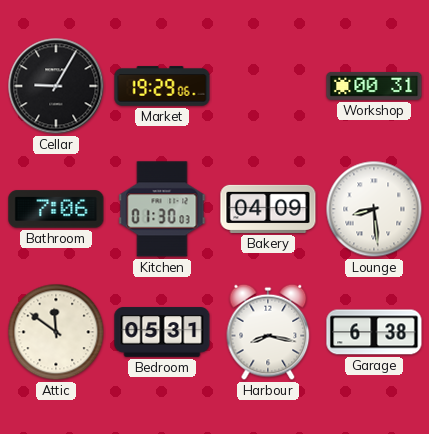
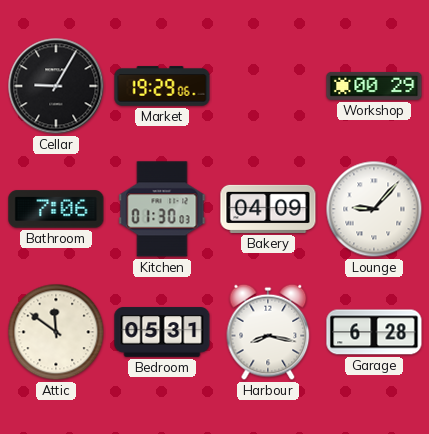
Workshop: 00:31 -> 00:29
Lounge: 8:29 -> 9:07
Garage: 6:38 -> 6:28
